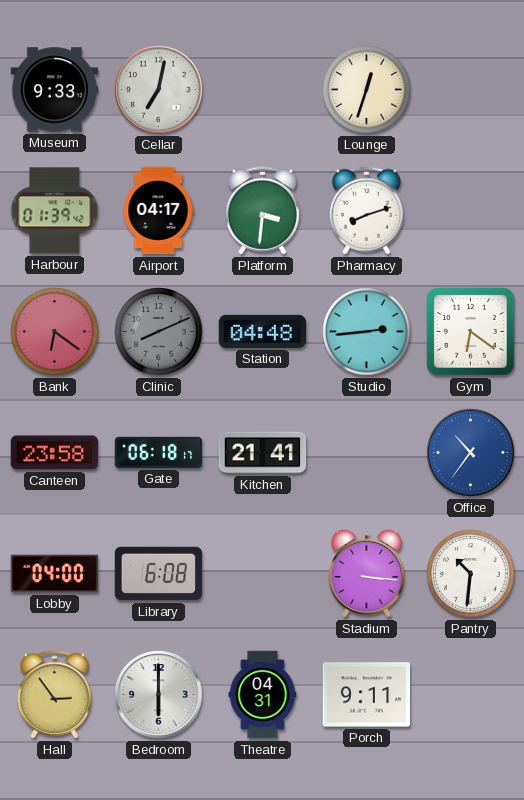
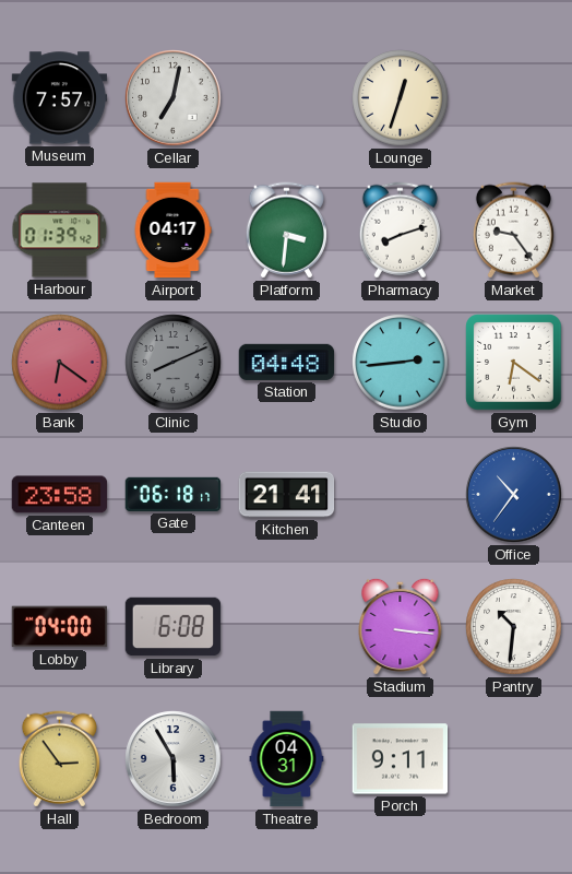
Museum: 9:33 -> 7:57
Market: none -> 9:24
Bedroom: 6:00 -> 5:55
